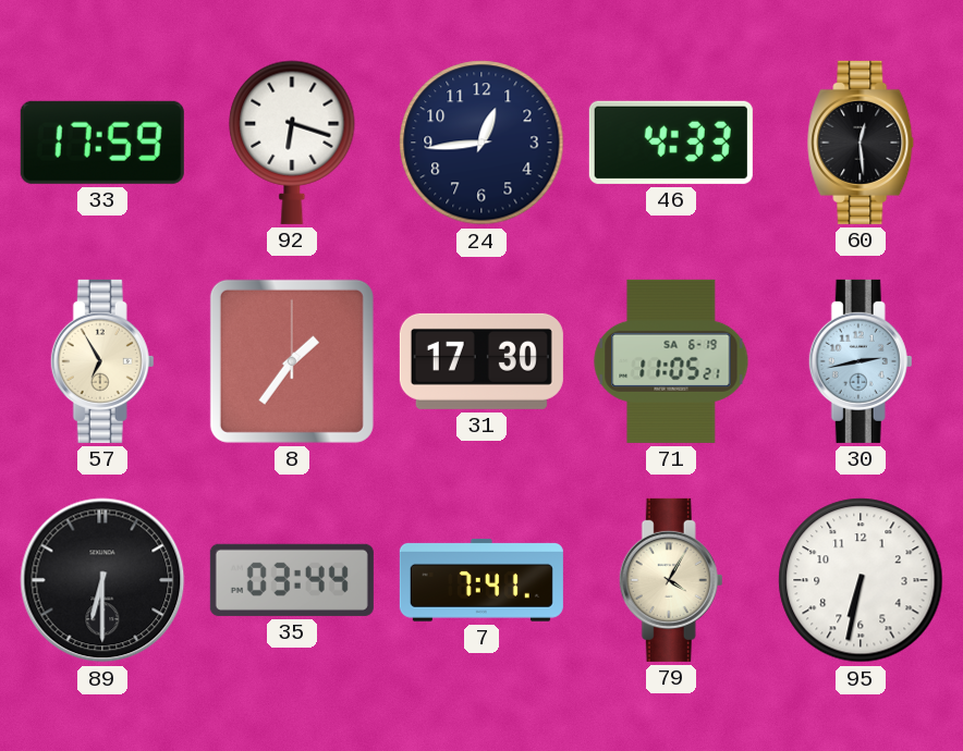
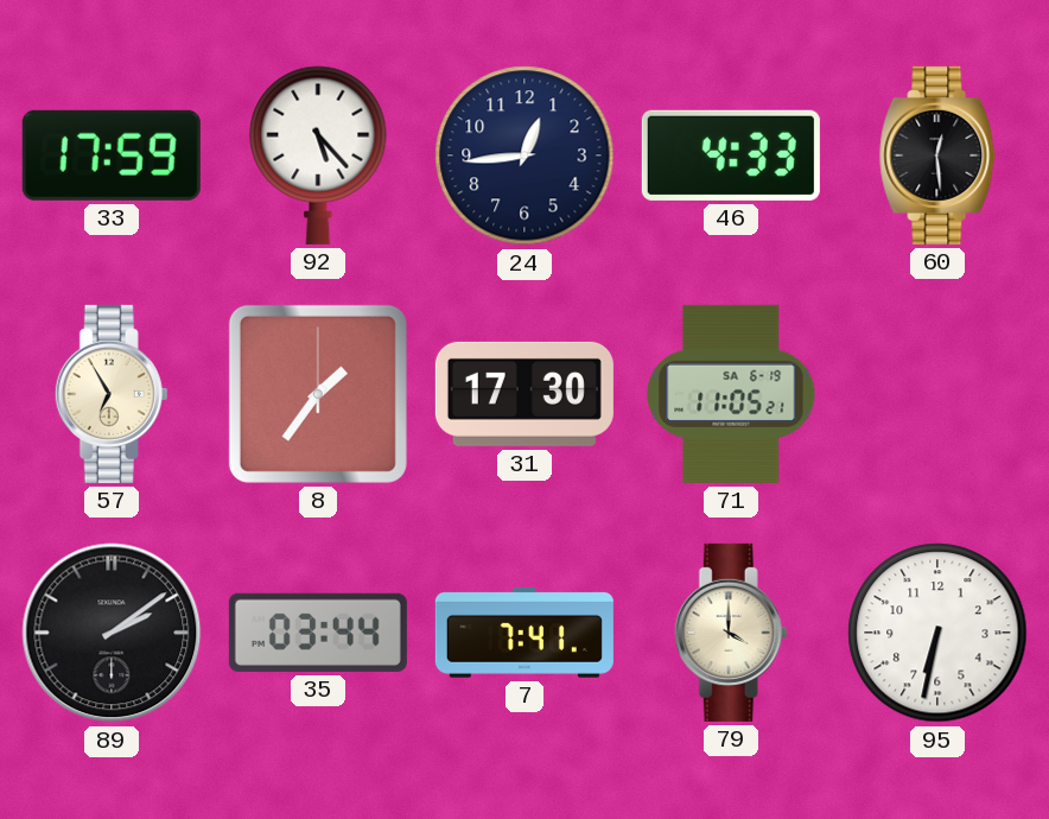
92: 6:18 -> 5:23
30: 2:43 -> none
89: 6:30 -> 2:09
79: 4:05 -> 4:00
